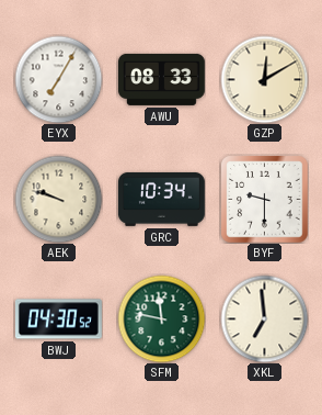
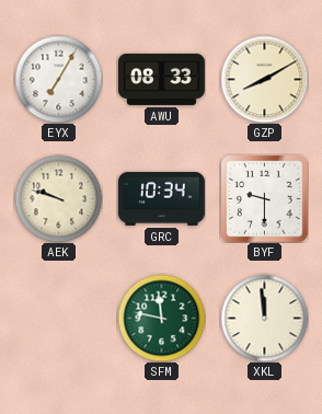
GZP: 12:10 -> 8:10
BWJ: 04:30 -> none
XKL: 6:59 -> 11:59
